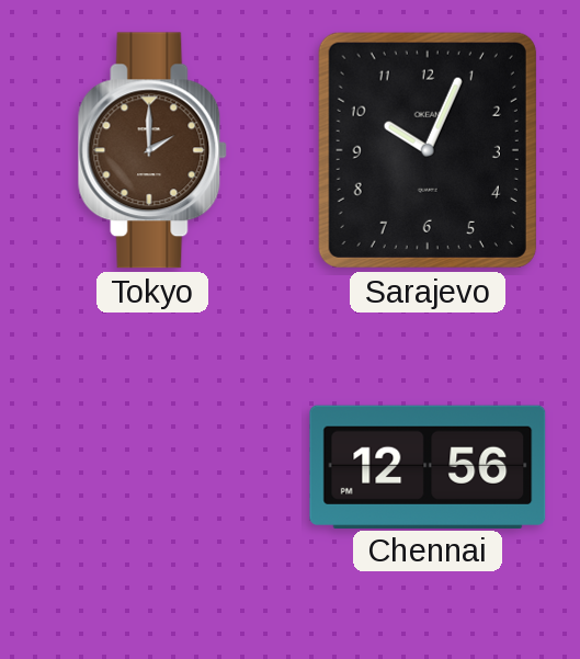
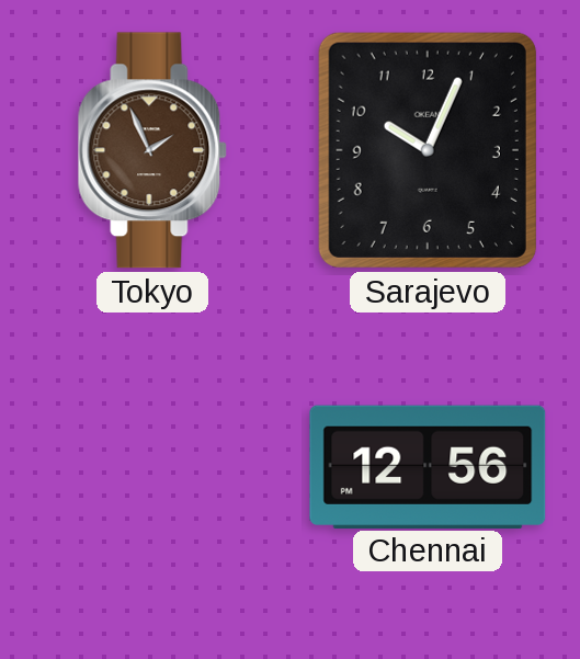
Tokyo: 2:00 -> 1:56
